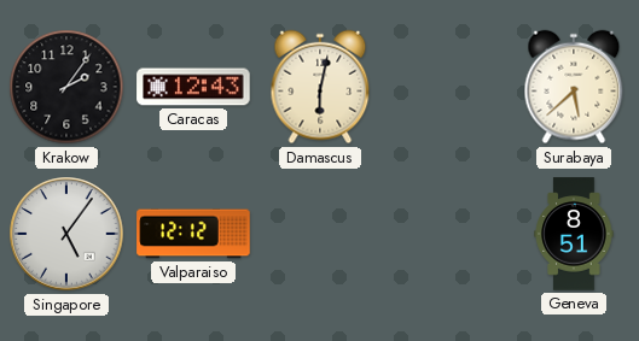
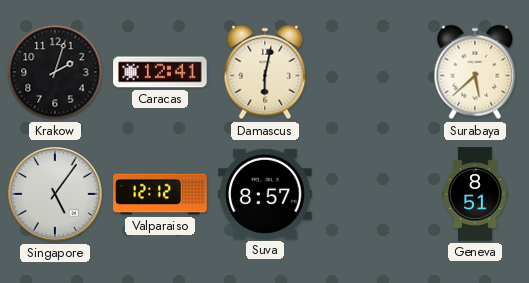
Krakow: 2:06 -> 2:03
Caracas: 12:43 -> 12:41
Suva: none -> 8:57
